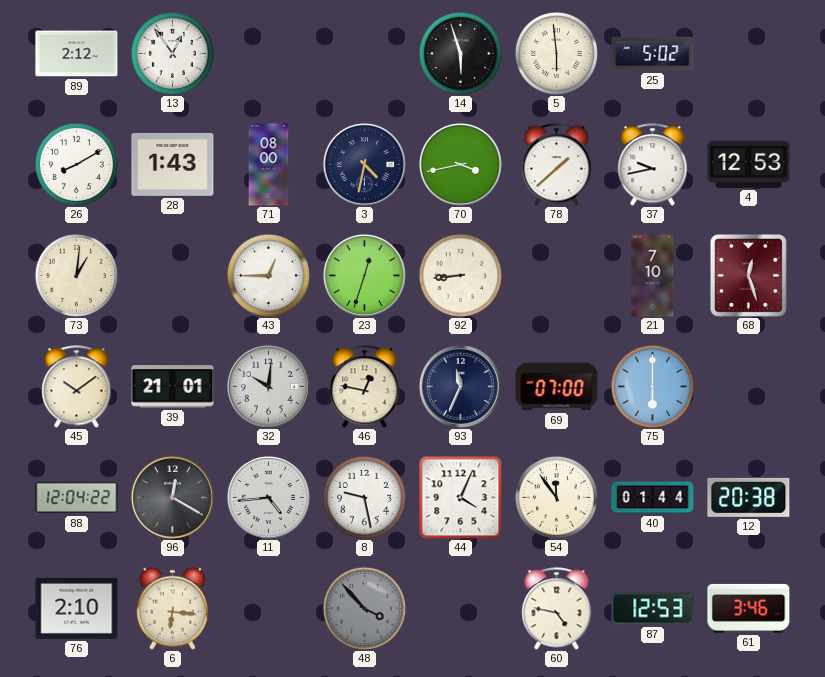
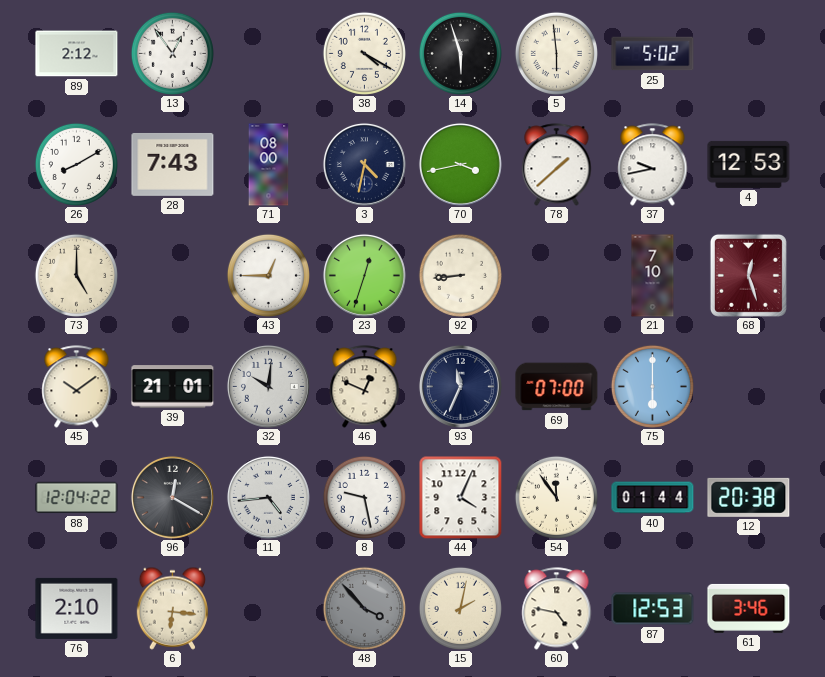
38: none -> 4:20
28: 1:43 -> 7:43
73: 1:01 -> 5:00
46: 12:47 -> 12:49
15: none -> 2:02
